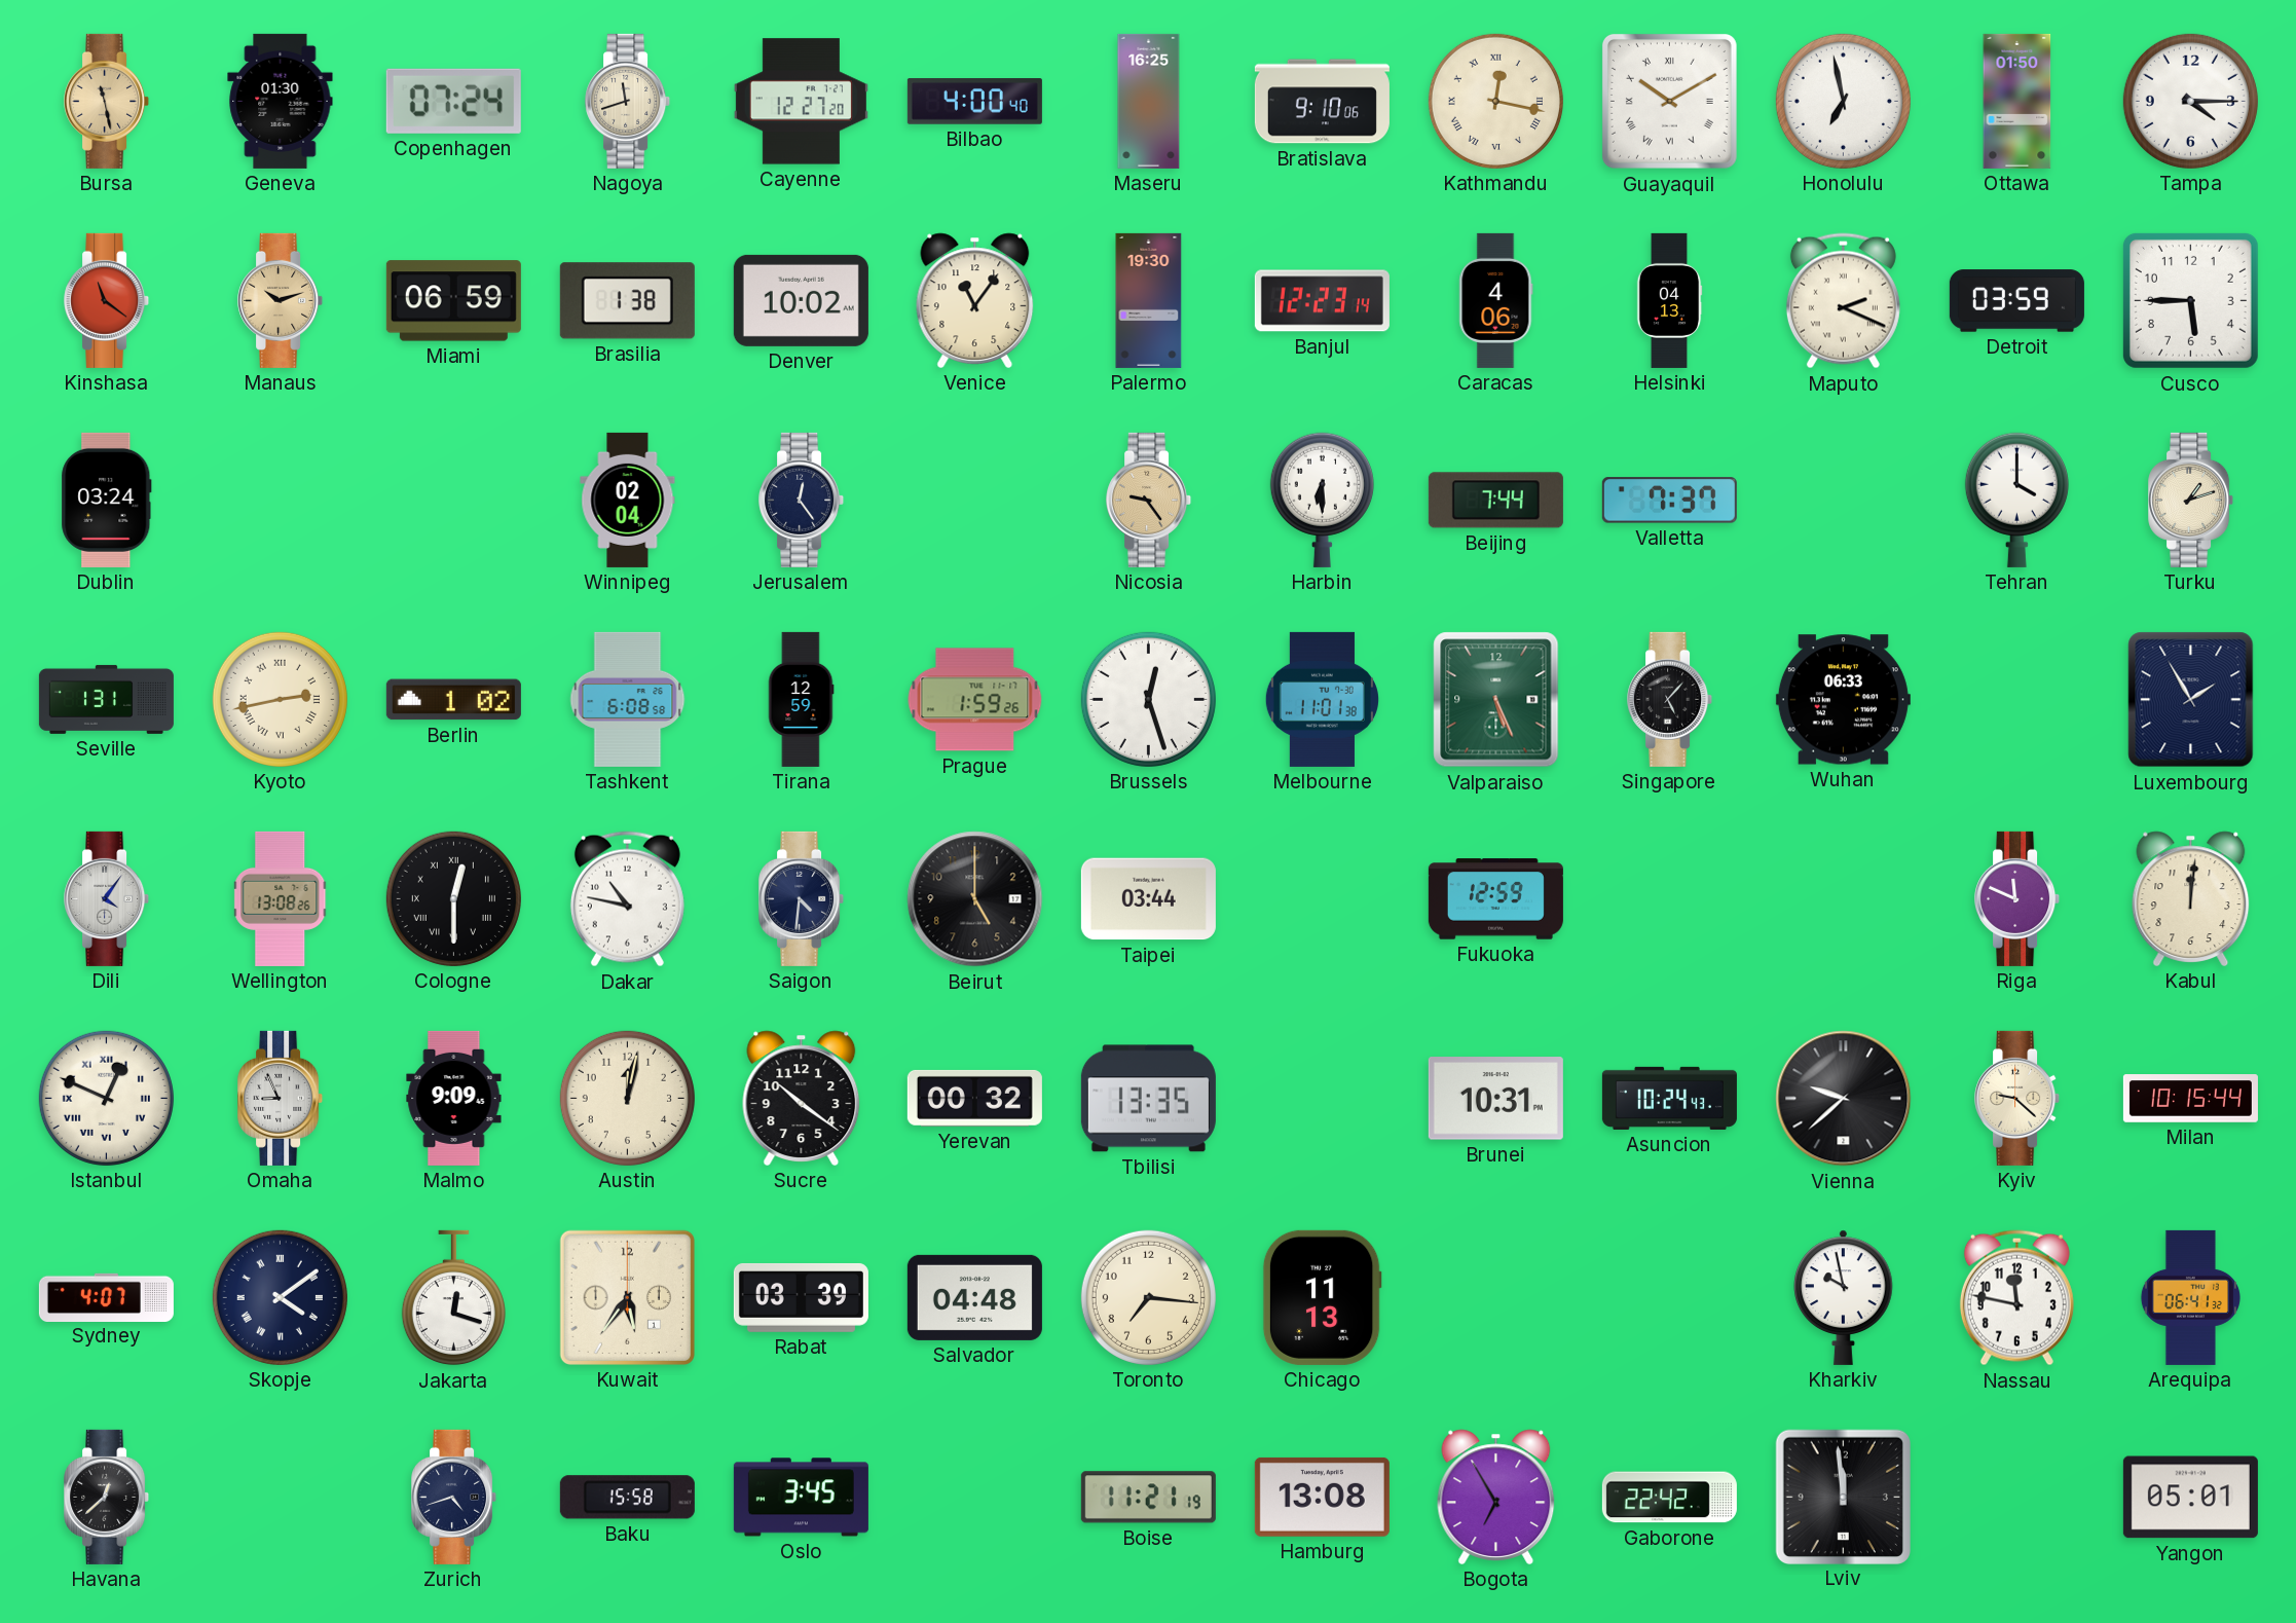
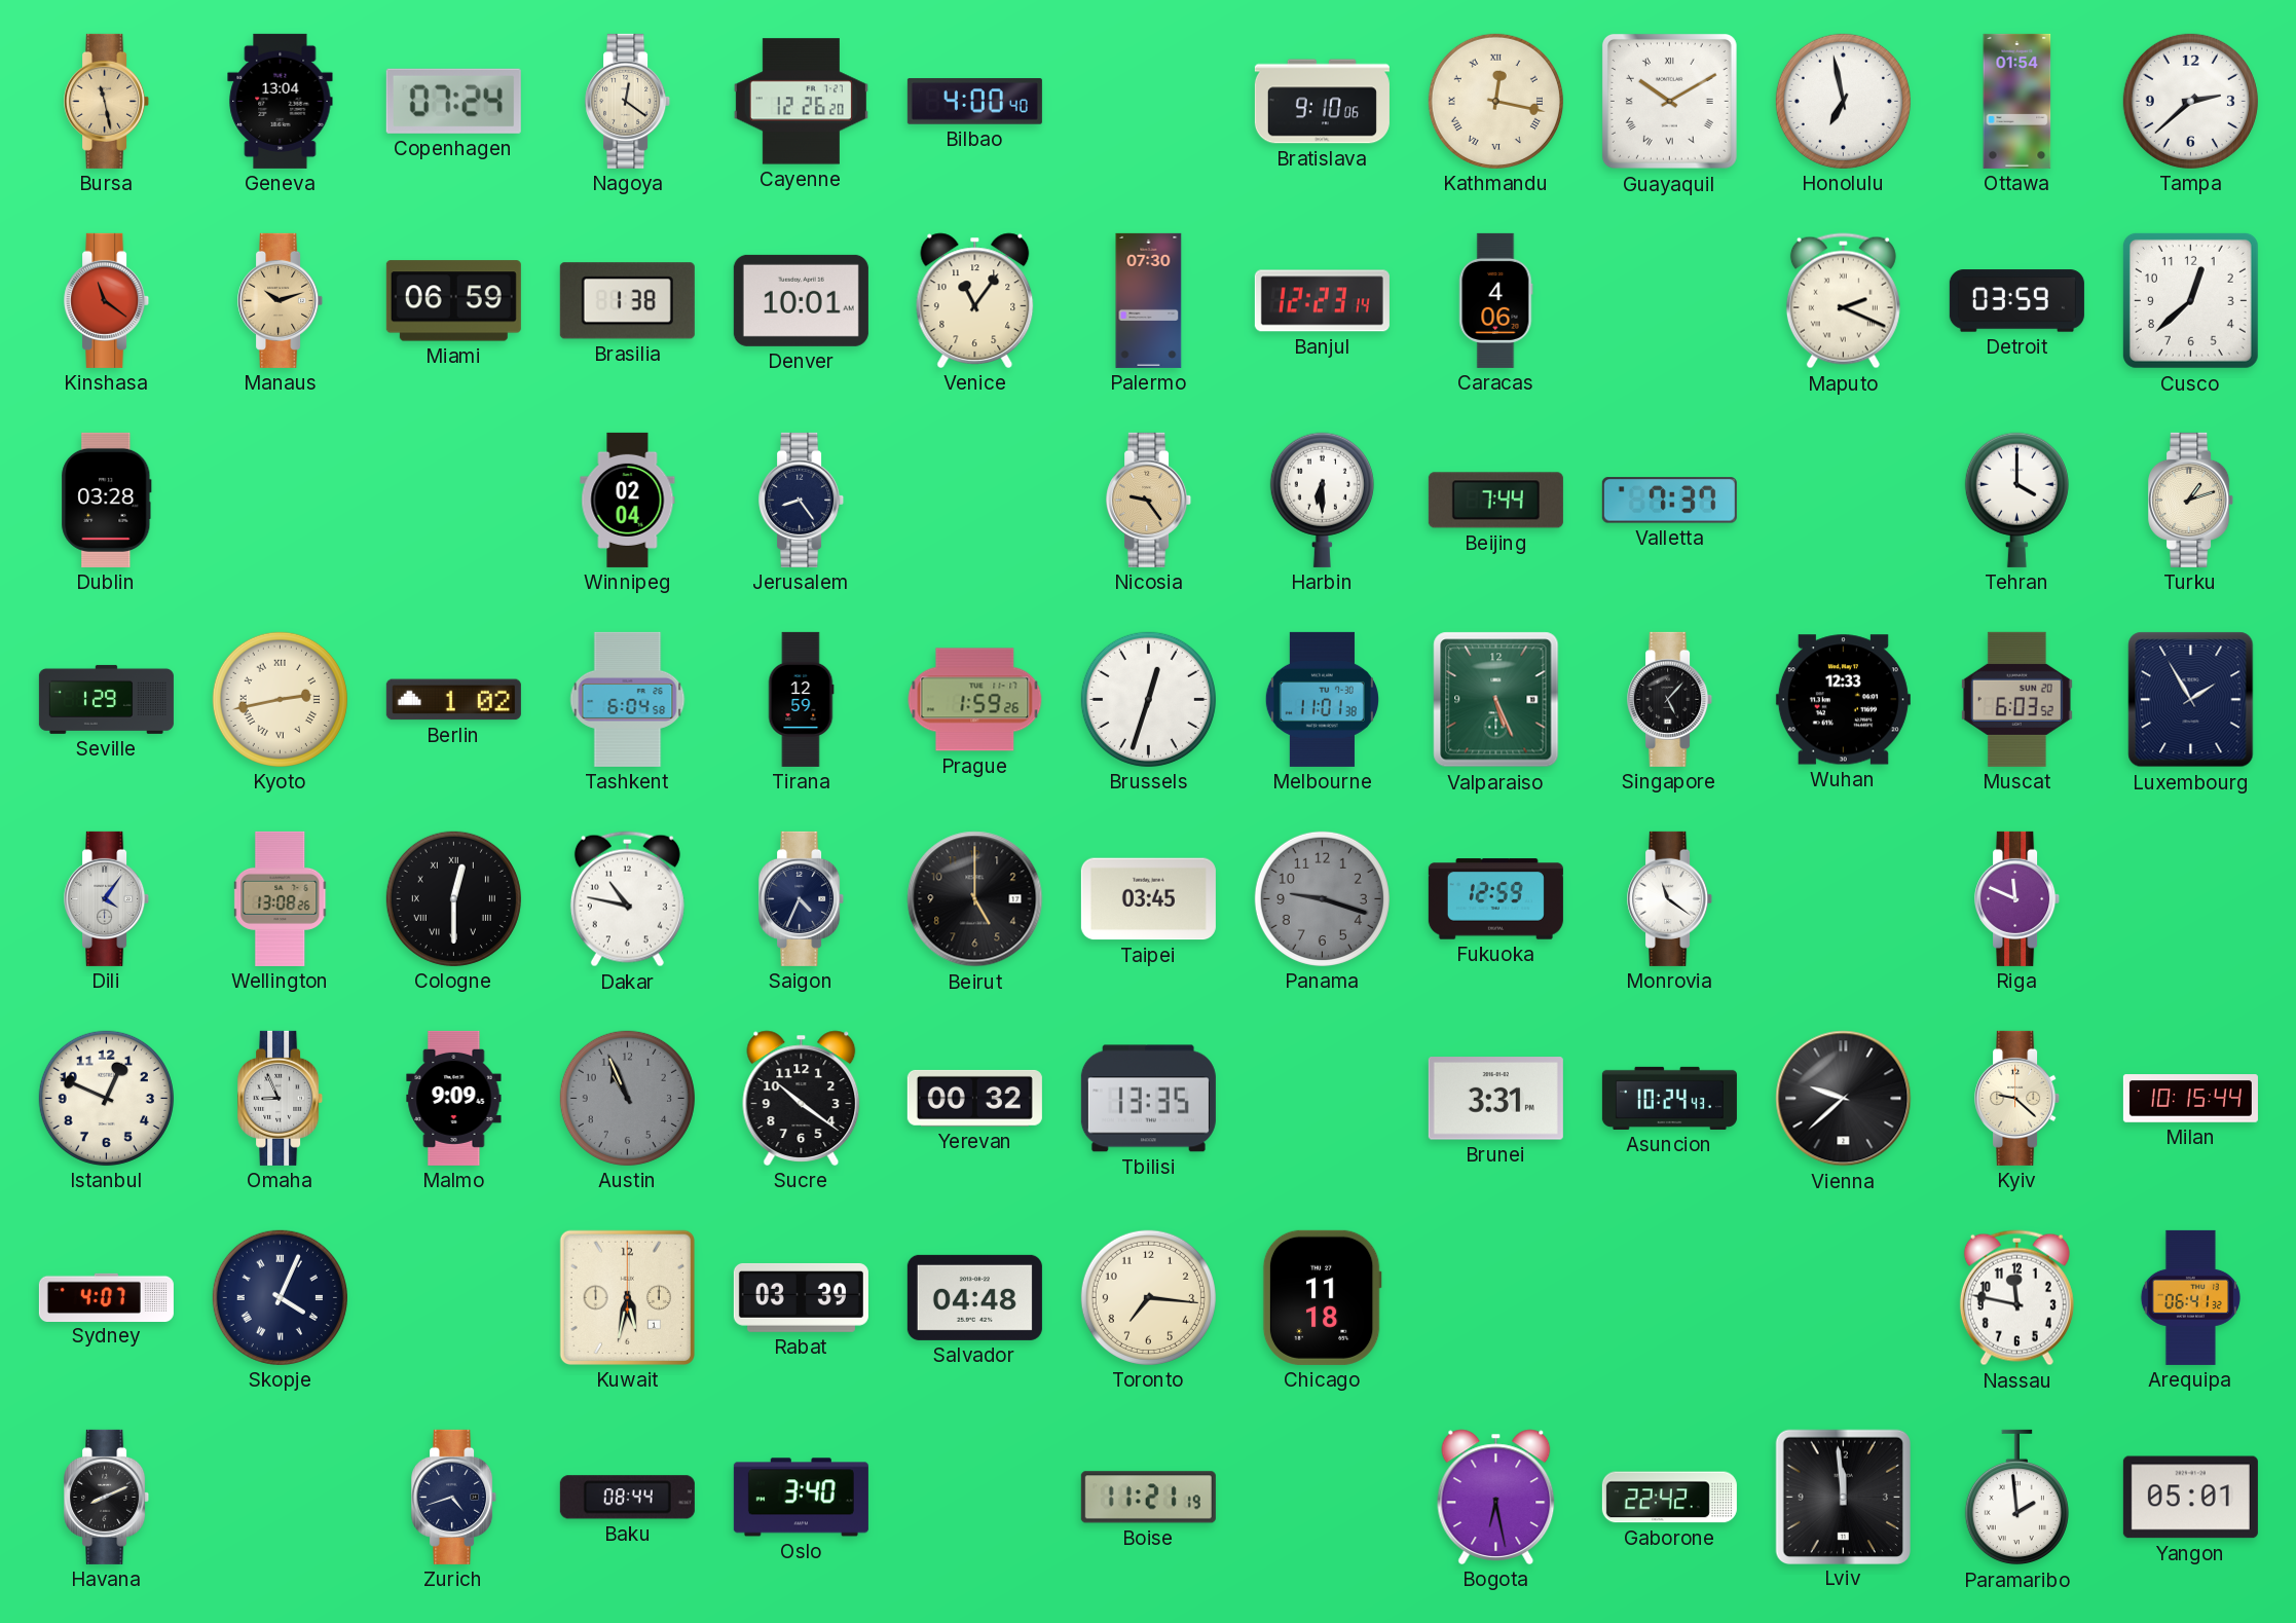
Geneva: 01:30 -> 13:04
Nagoya: 11:42 -> 12:21
Cayenne: 12:27 -> 12:26
Maseru: 16:25 -> none
Ottawa: 01:50 -> 01:54
Tampa: 4:15 -> 2:38
Denver: 10:02 -> 10:01
Palermo: 19:30 -> 07:30
Helsinki: 04:13 -> none
Cusco: 5:45 -> 12:38
Dublin: 03:24 -> 03:28
Jerusalem: 12:24 -> 8:24
Seville: 1:31 -> 1:29
Tashkent: 6:08 -> 6:04
Brussels: 12:27 -> 12:33
Wuhan: 06:33 -> 12:33
Muscat: none -> 6:03
Saigon: 4:31 -> 4:34
Taipei: 03:44 -> 03:45
Panama: none -> 9:18
Monrovia: none -> 11:21
Kabul: 12:01 -> none
Istanbul numerals: Roman -> Arabic
Austin: 12:02 -> 10:56
Austin dial: cream -> grey
Brunei: 10:31 -> 3:31
Skopje: 4:09 -> 4:04
Jakarta: 12:18 -> none
Kuwait: 5:36 -> 5:32
Chicago: 11:13 -> 11:18
Kharkiv: 9:58 -> none
Havana: 12:38 -> 8:11
Baku: 15:58 -> 08:44
Oslo: 3:45 -> 3:40
Hamburg: 13:08 -> none
Bogota: 6:55 -> 6:28
Paramaribo: none -> 1:59
